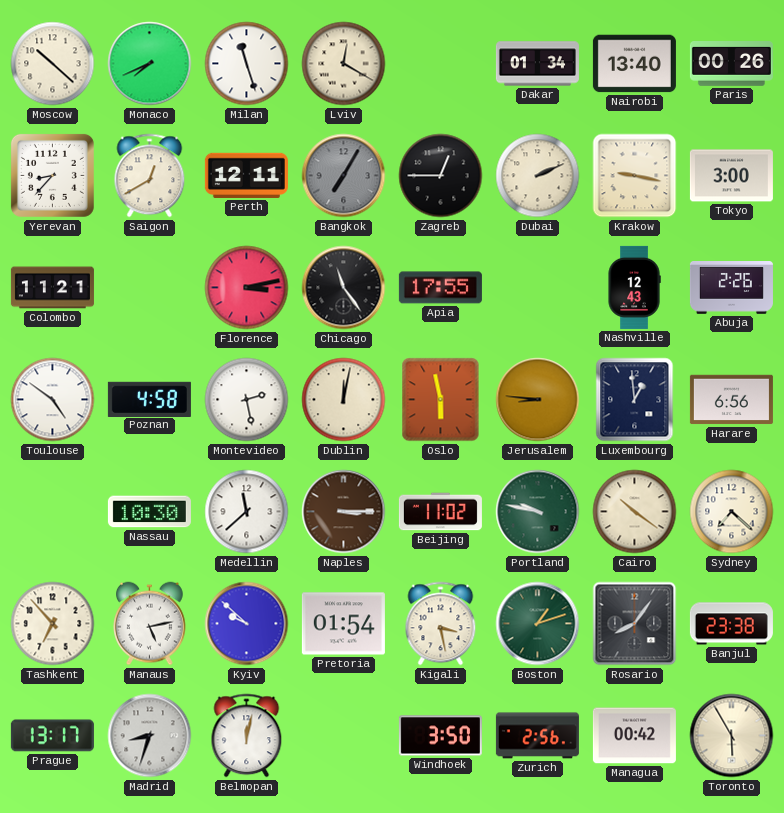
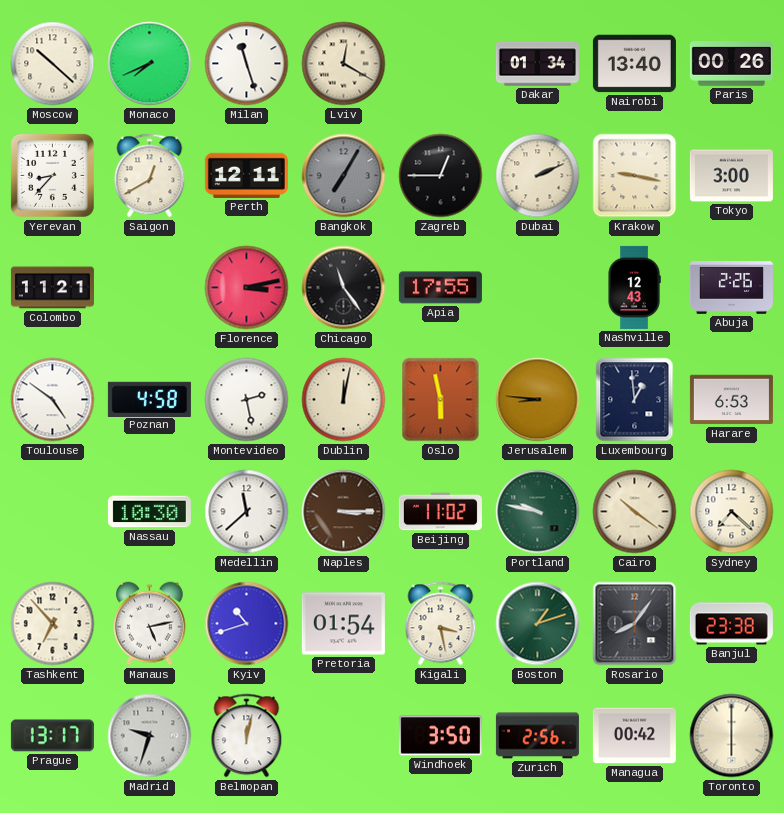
Harare: 6:56 -> 6:53
Kyiv: 9:52 -> 10:42
Madrid: 8:33 -> 9:33
Toronto: 5:55 -> 6:00
